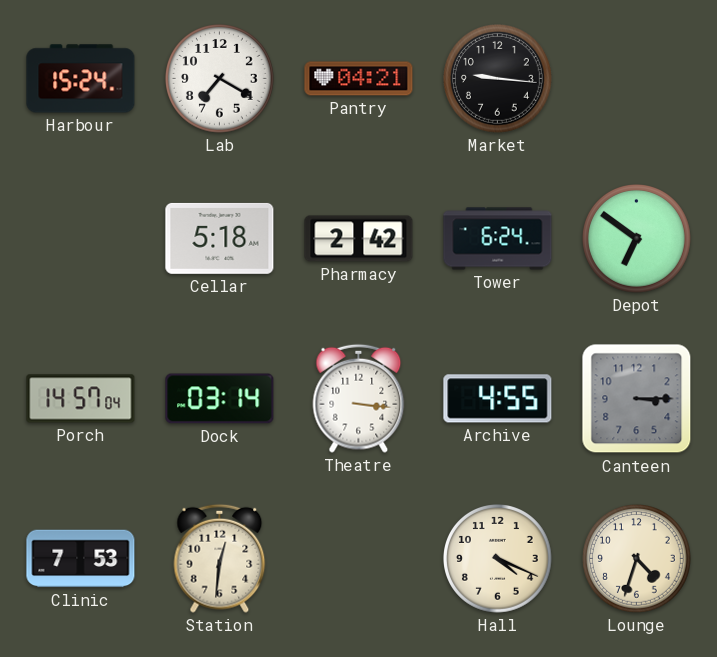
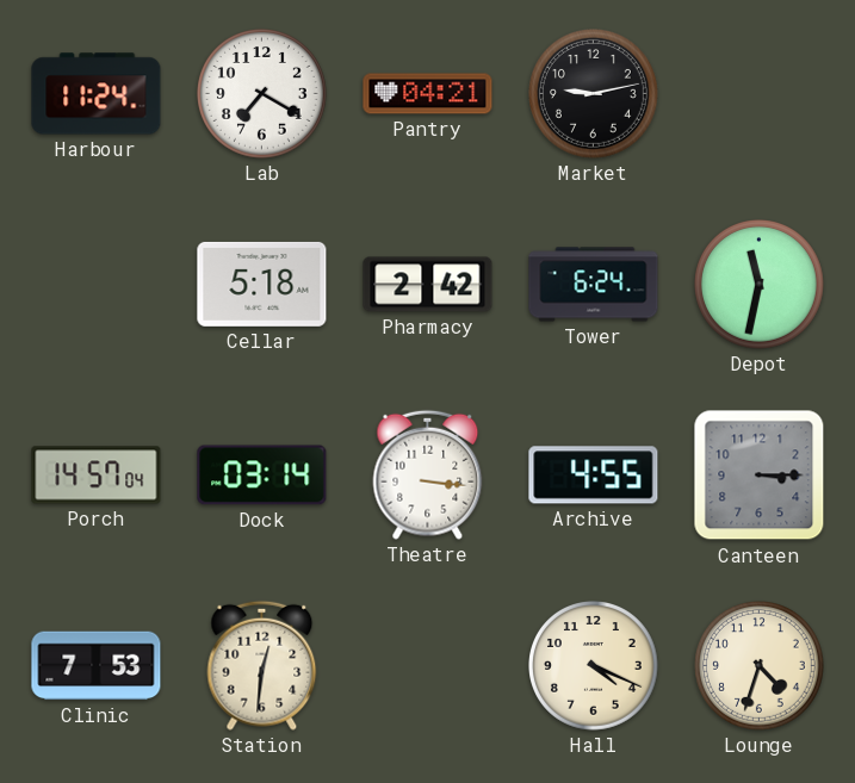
Harbour: 15:24 -> 11:24
Market: 9:16 -> 9:13
Depot: 6:51 -> 11:32
